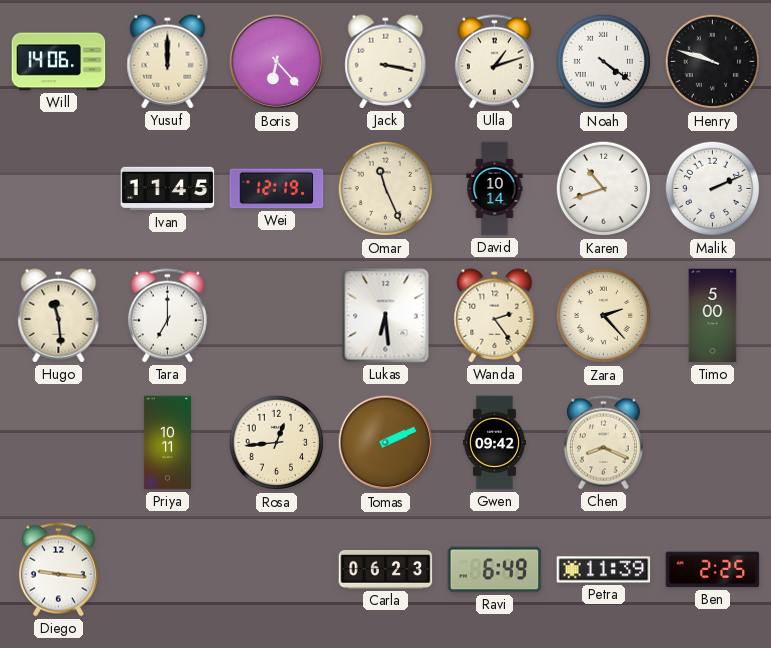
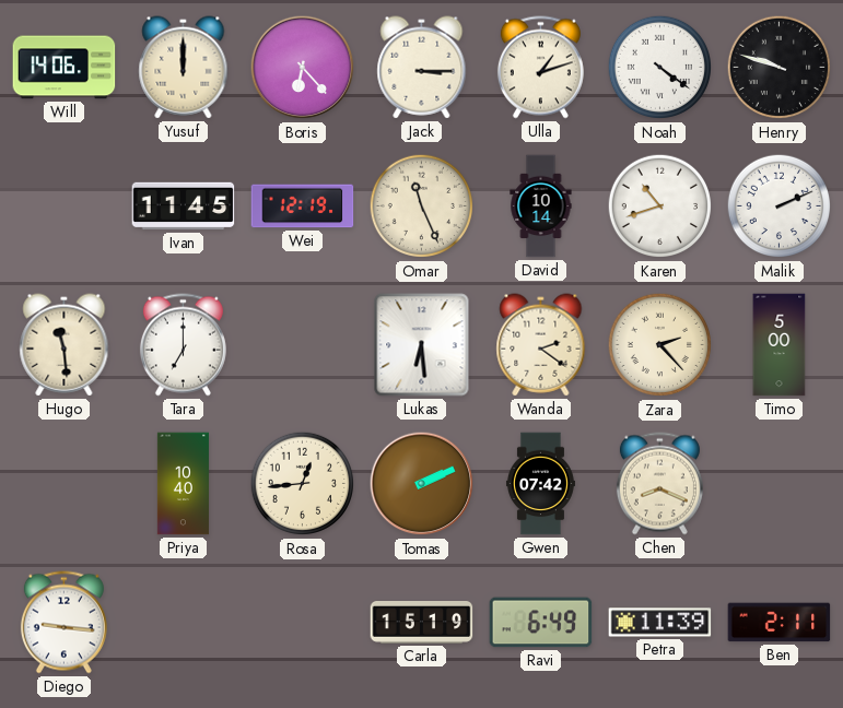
Jack: 3:17 -> 3:15
Wanda: 2:24 -> 2:21
Priya: 10:11 -> 10:40
Gwen: 09:42 -> 07:42
Carla: 06:23 -> 15:19
Ben: 2:25 -> 2:11
